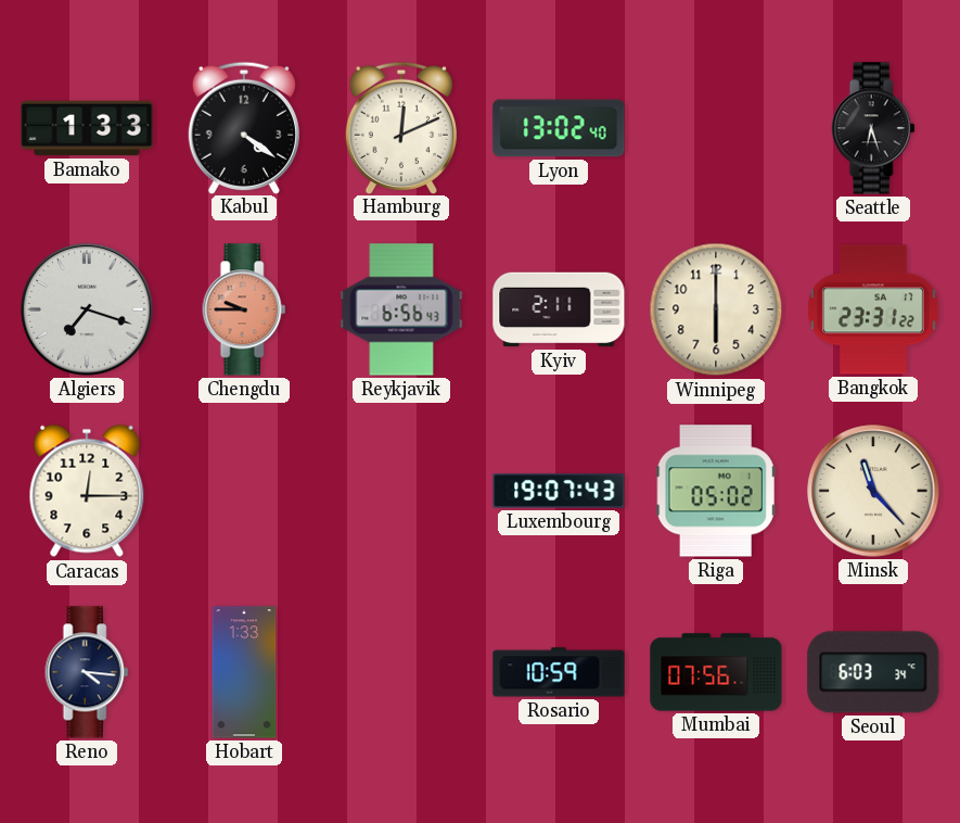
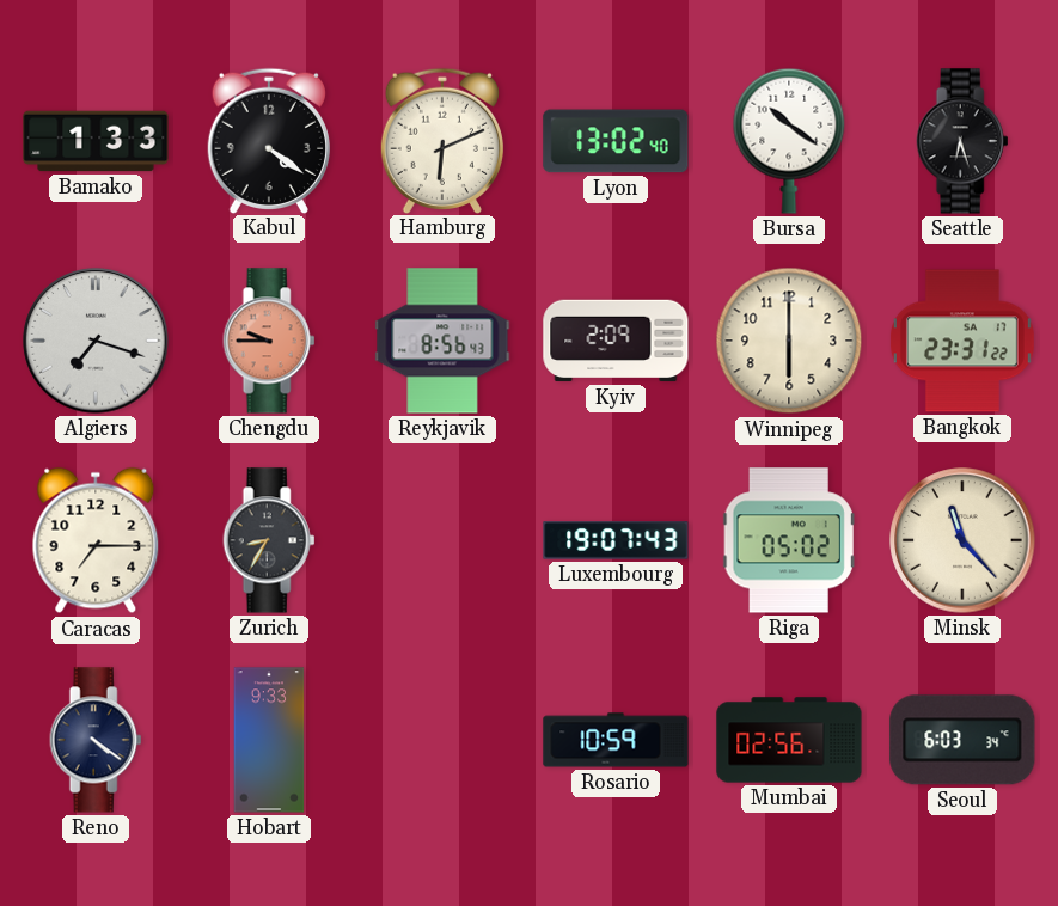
Hamburg: 12:11 -> 6:11
Bursa: none -> 10:21
Reykjavik: 6:56 -> 8:56
Kyiv: 2:11 -> 2:09
Caracas: 12:15 -> 7:15
Zurich: none -> 8:35
Reno: 4:16 -> 4:21
Hobart: 1:33 -> 9:33
Mumbai: 07:56 -> 02:56
